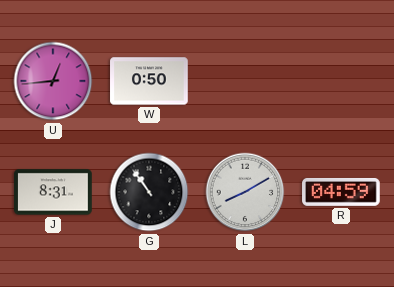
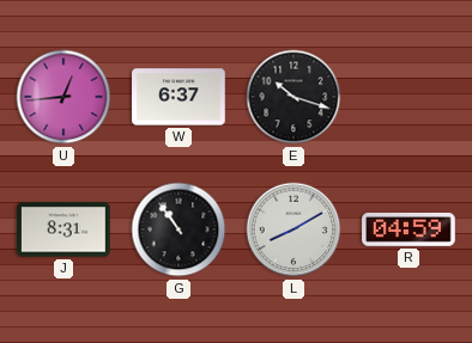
W: 0:50 -> 6:37
E: none -> 10:18
